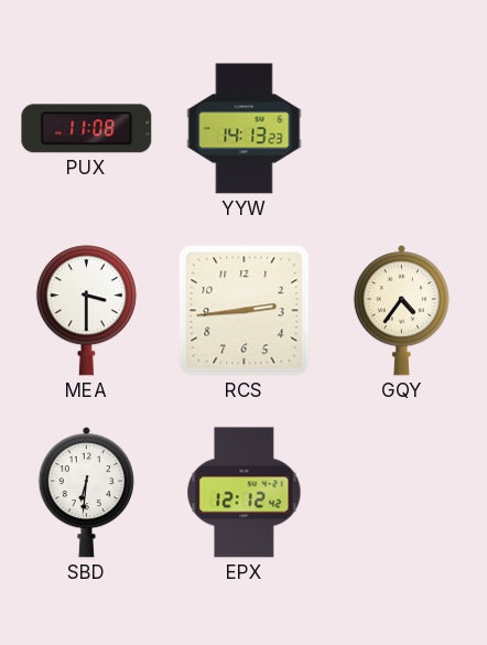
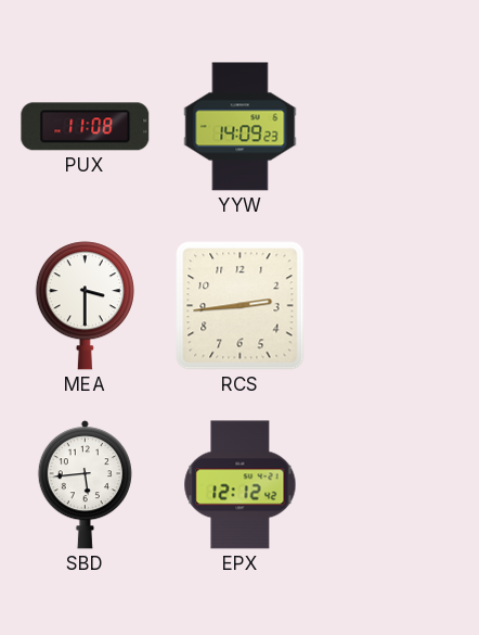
YYW: 14:13 -> 14:09
GQY: 4:36 -> none
SBD: 6:31 -> 5:44
